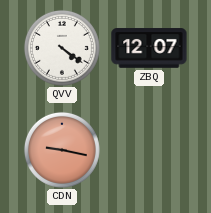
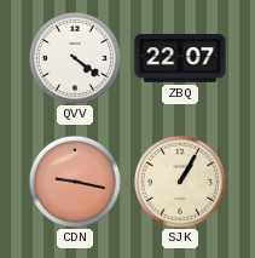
ZBQ: 12:07 -> 22:07
SJK: none -> 1:05
